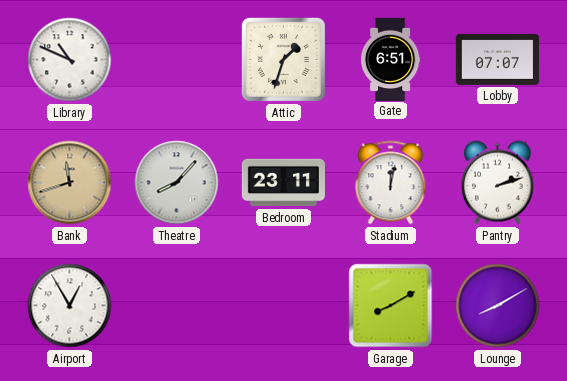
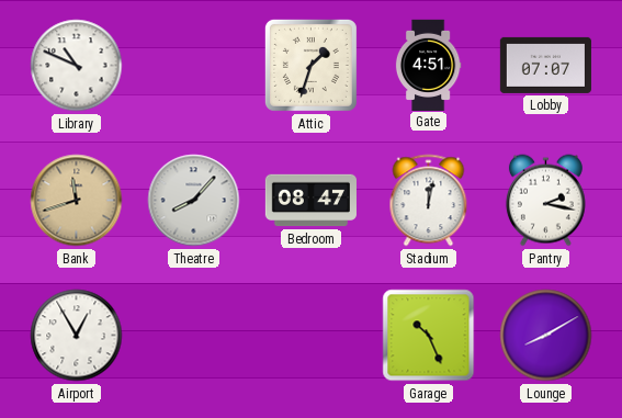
Gate: 6:51 -> 4:51
Bedroom: 23:11 -> 08:47
Pantry: 2:12 -> 2:17
Garage: 8:10 -> 10:26
